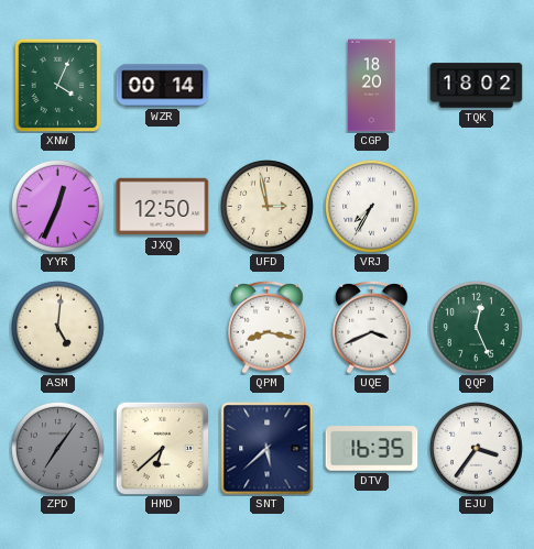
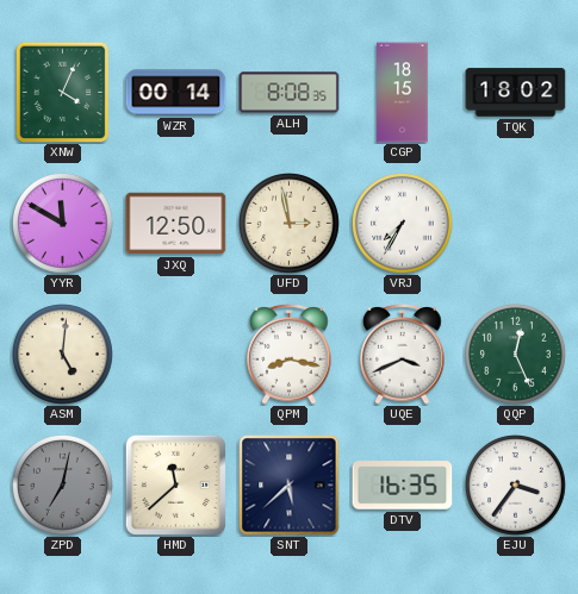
ALH: none -> 8:08
CGP: 18:20 -> 18:15
YYR: 12:34 -> 11:50
ZPD: 7:06 -> 7:02
HMD: 6:38 -> 11:38
